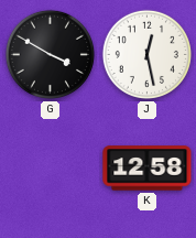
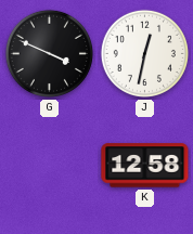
G: 3:50 -> 3:49
J: 12:28 -> 12:32
